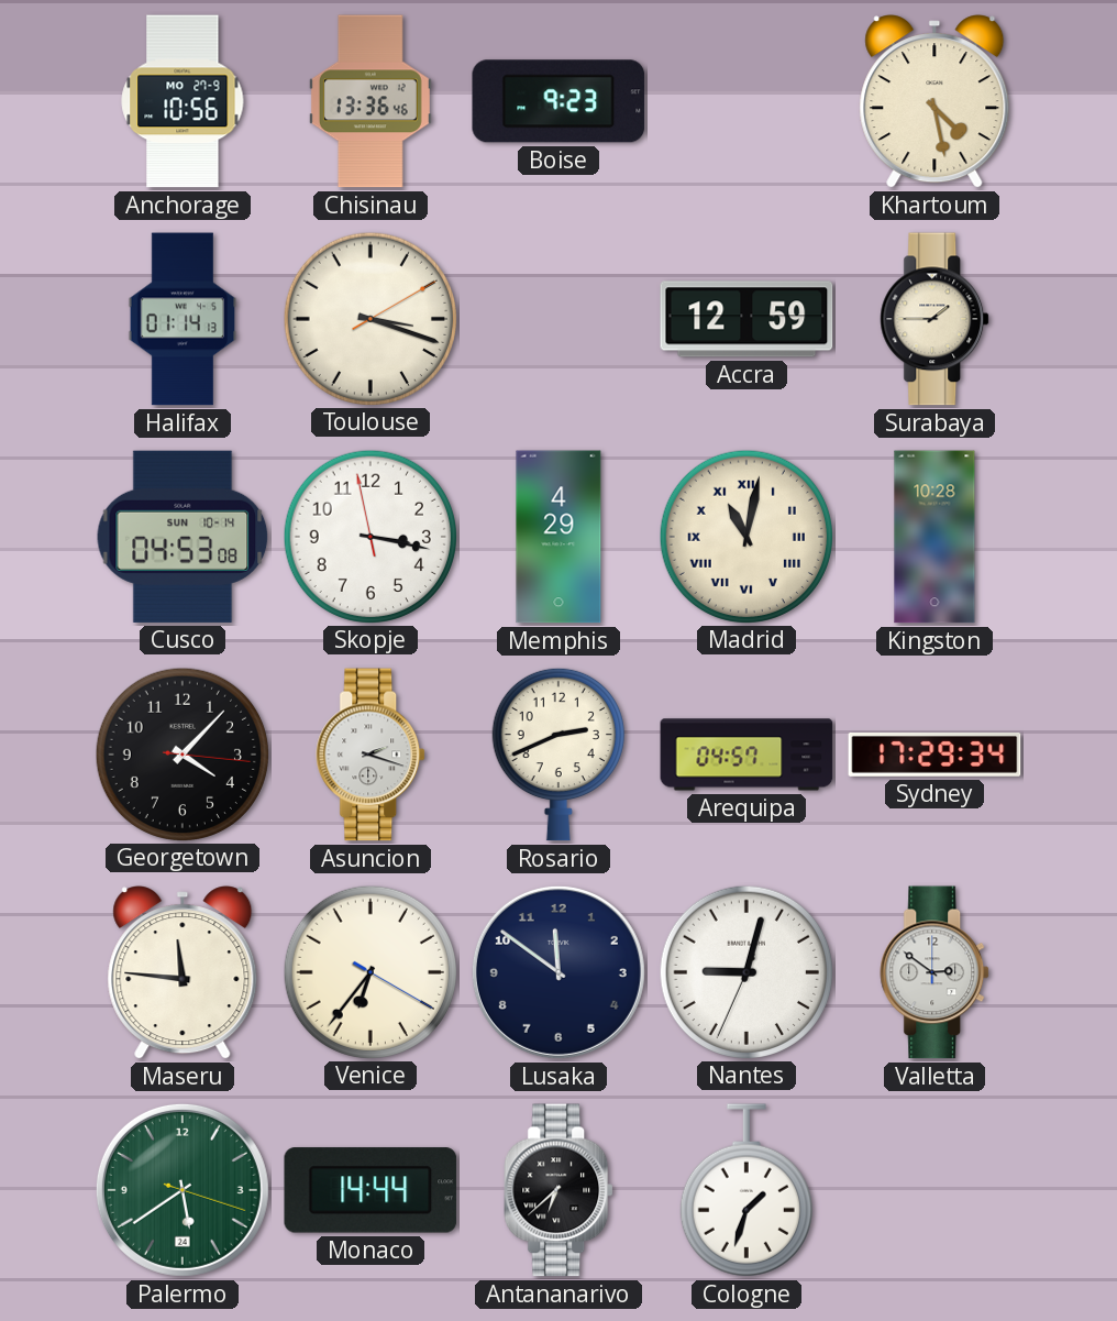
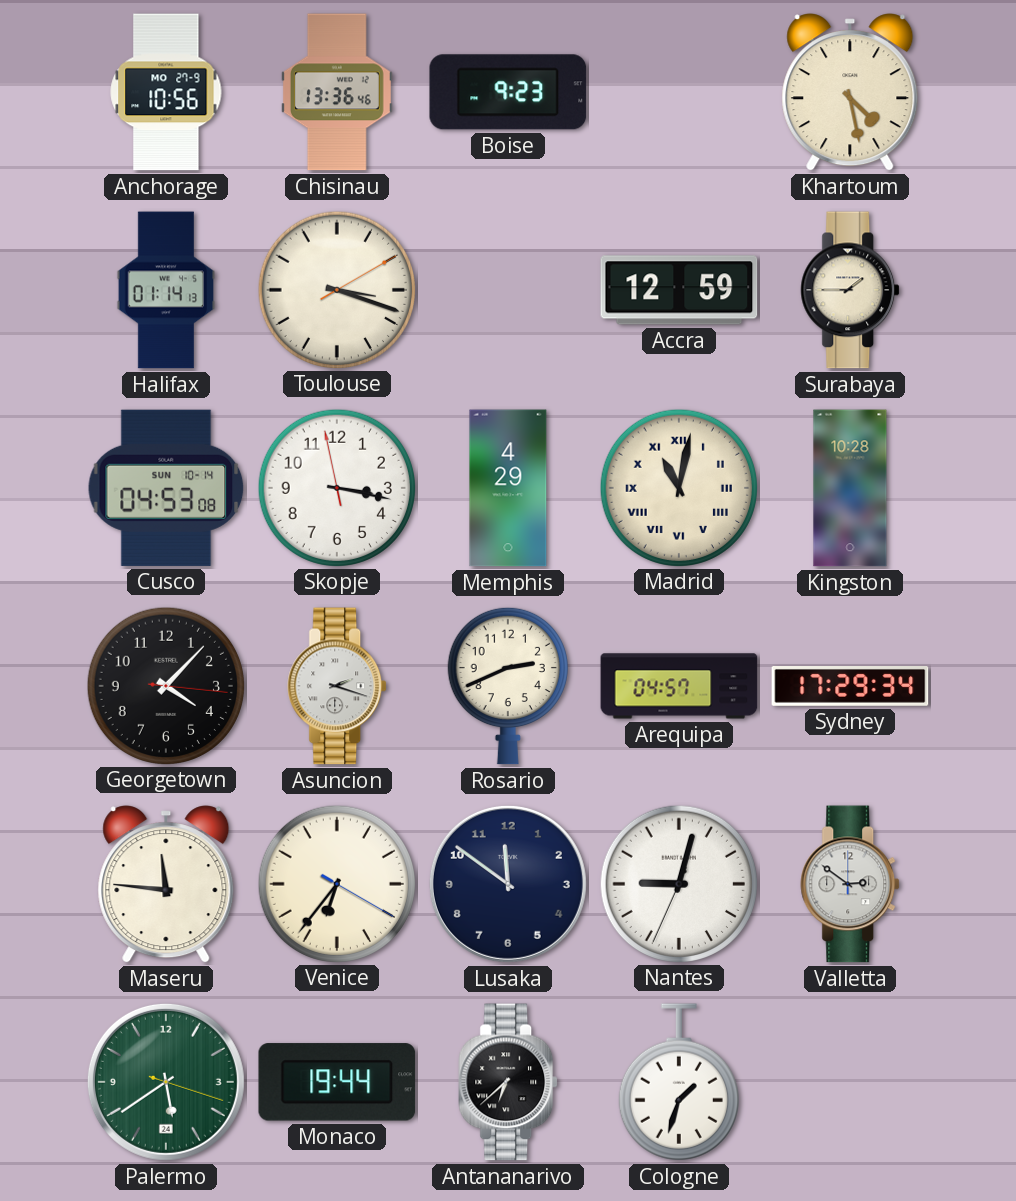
Monaco: 14:44 -> 19:44
